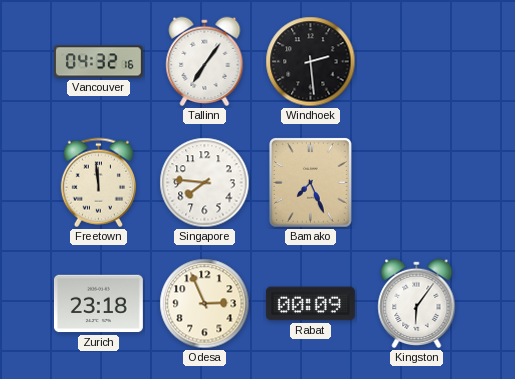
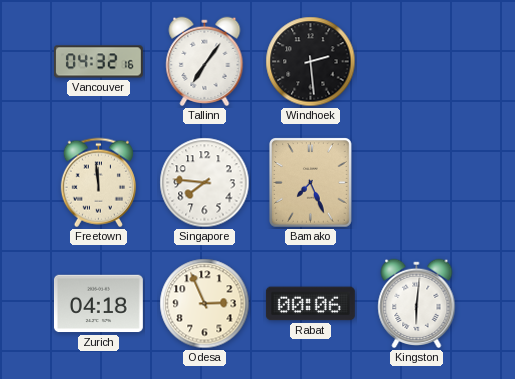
Zurich: 23:18 -> 04:18
Rabat: 00:09 -> 00:06
Kingston: 6:06 -> 6:01
